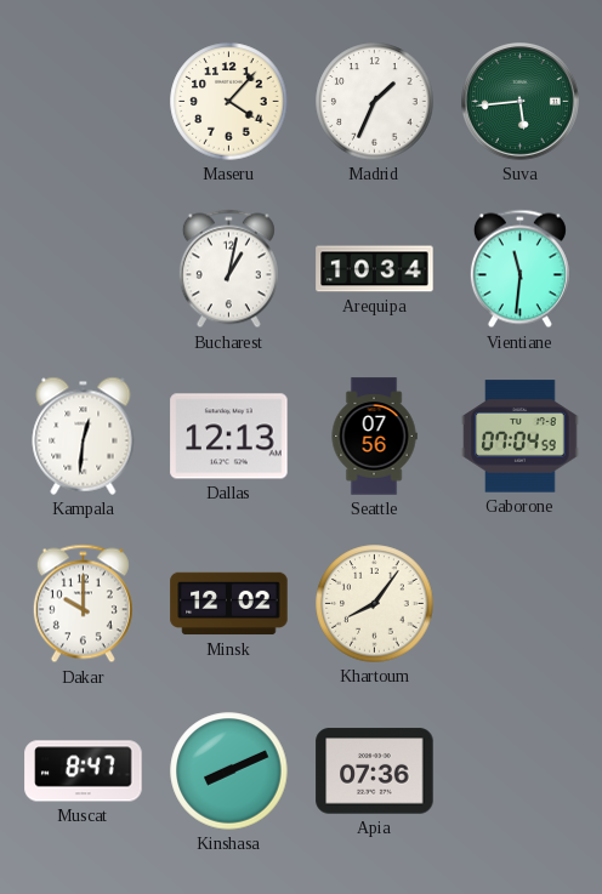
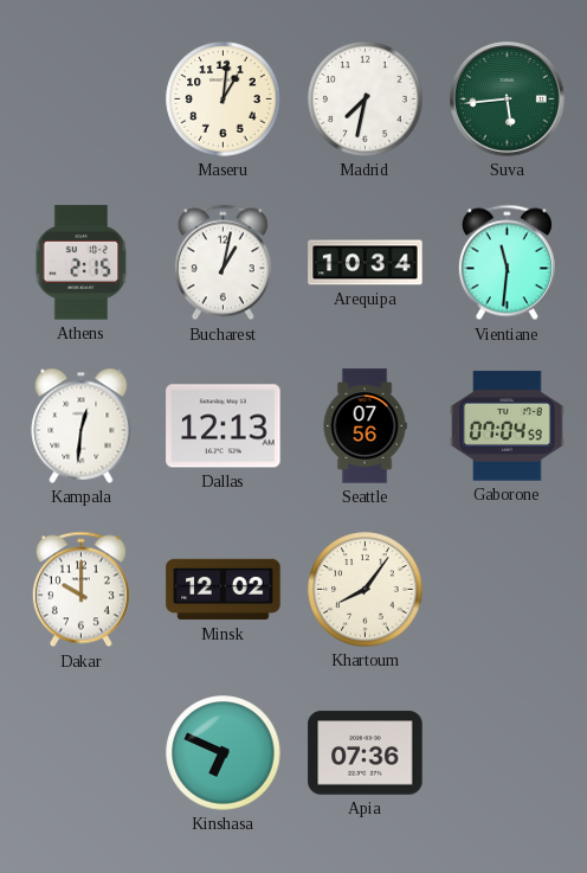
Maseru: 4:07 -> 1:01
Madrid: 1:34 -> 7:32
Athens: none -> 2:15
Muscat: 8:47 -> none
Kinshasa: 8:11 -> 6:49
